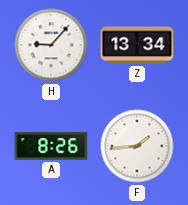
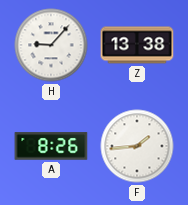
Z: 13:34 -> 13:38
